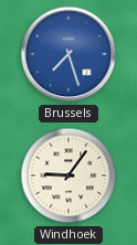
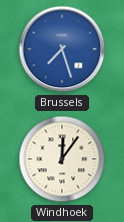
Windhoek: 9:06 -> 12:06
